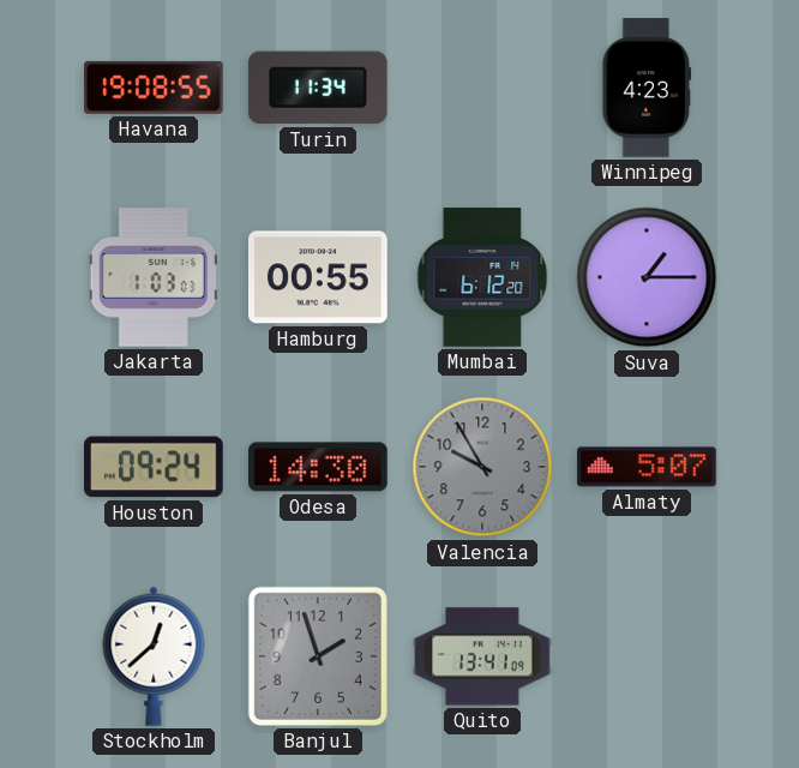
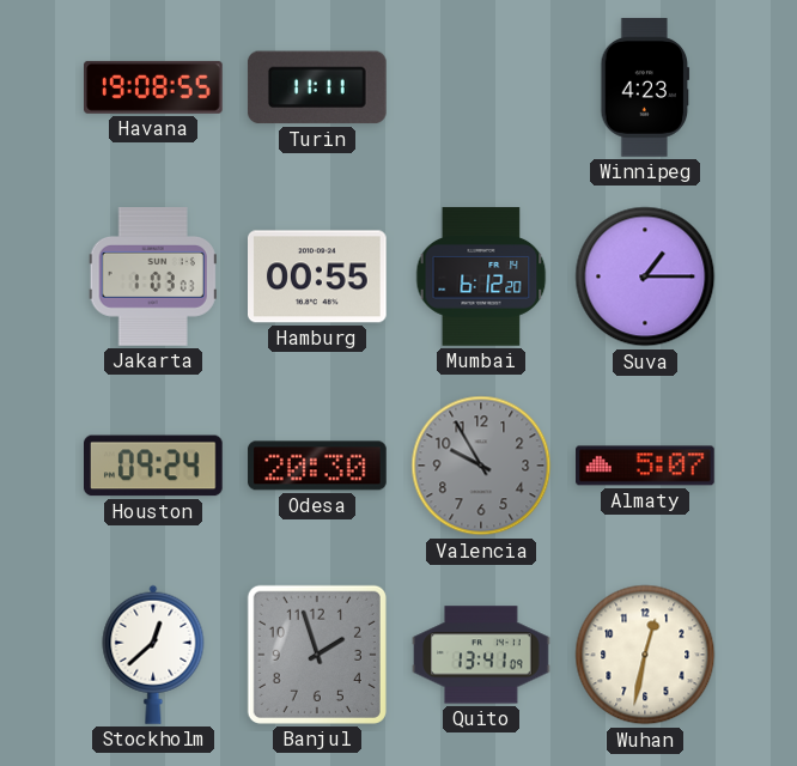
Turin: 11:34 -> 11:11
Odesa: 14:30 -> 20:30
Wuhan: none -> 12:32
